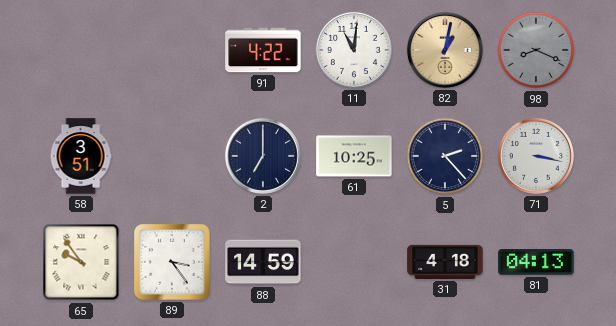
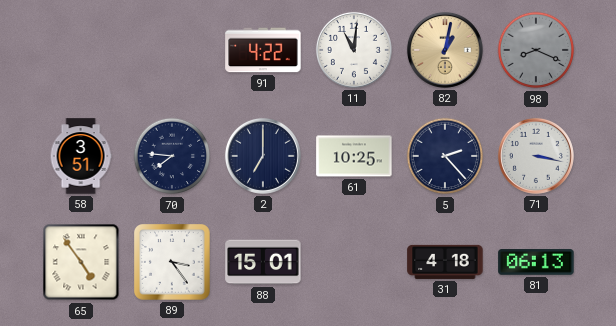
70: none -> 7:46
65: 9:54 -> 4:54
88: 14:59 -> 15:01
81: 04:13 -> 06:13
